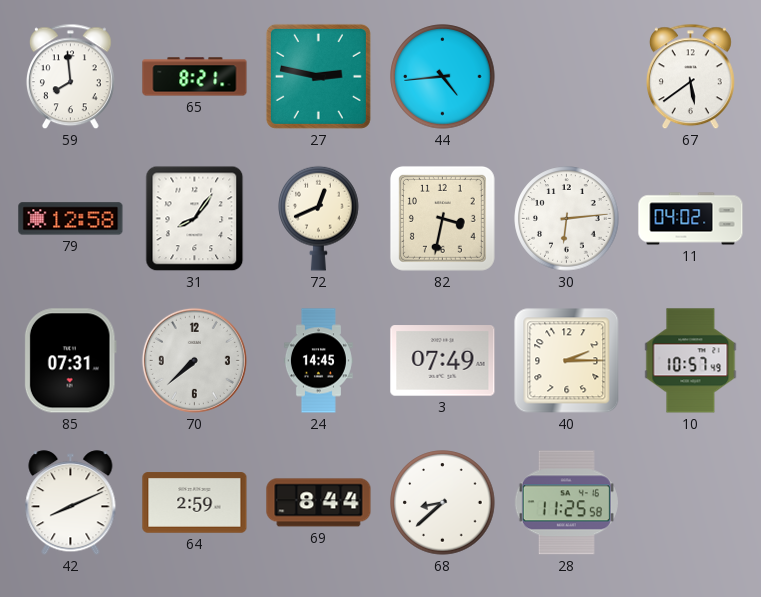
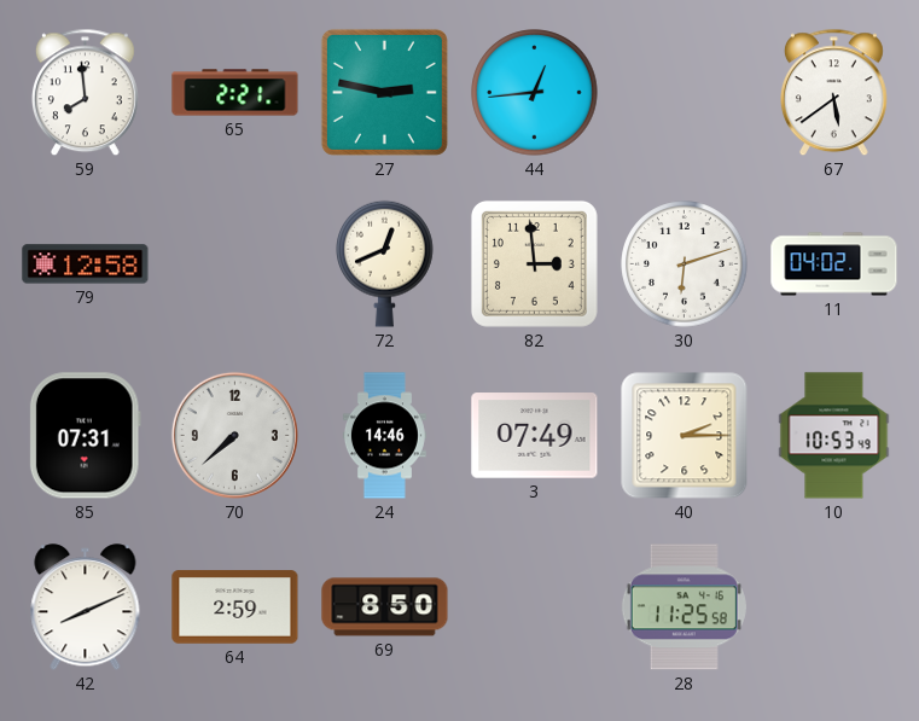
65: 8:21 -> 2:21
44: 4:44 -> 12:44
31: 8:06 -> none
82: 3:32 -> 2:59
30: 6:14 -> 6:12
24: 14:45 -> 14:46
10: 10:57 -> 10:53
69: 8:44 -> 8:50
68: 8:38 -> none
